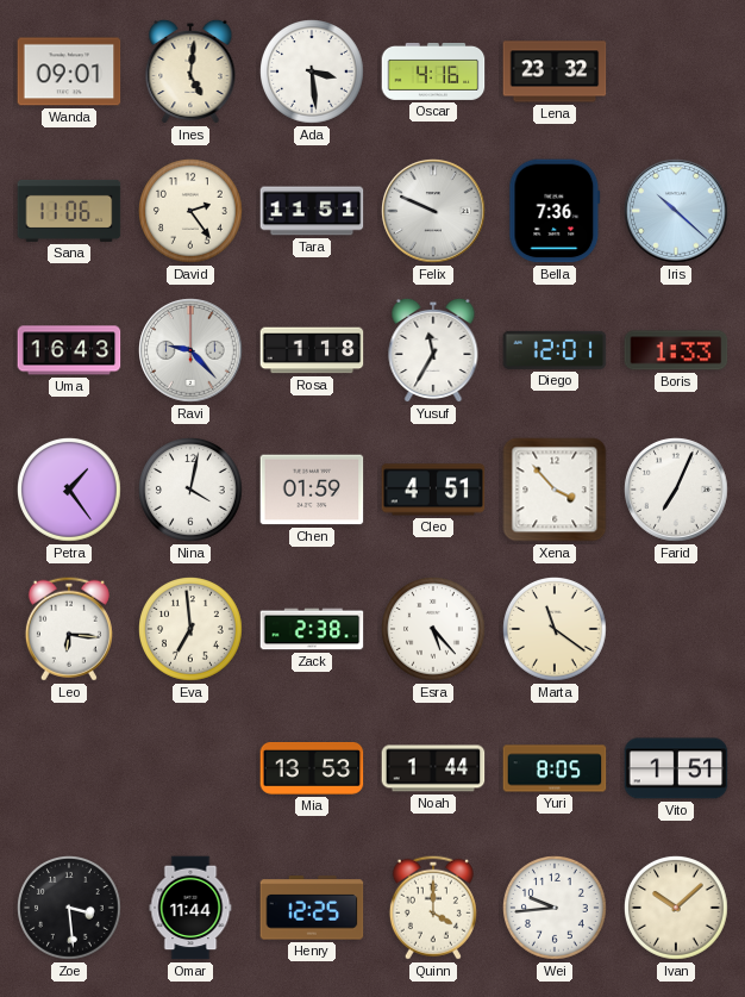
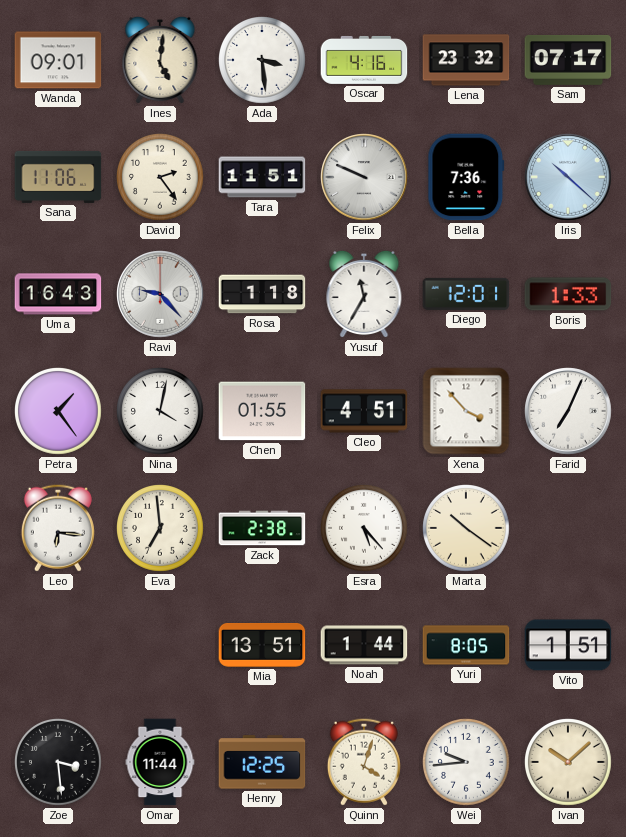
Sam: none -> 07:17
Chen: 01:59 -> 01:55
Marta: 11:21 -> 10:21
Mia: 13:53 -> 13:51
Quinn: 4:00 -> 4:03
